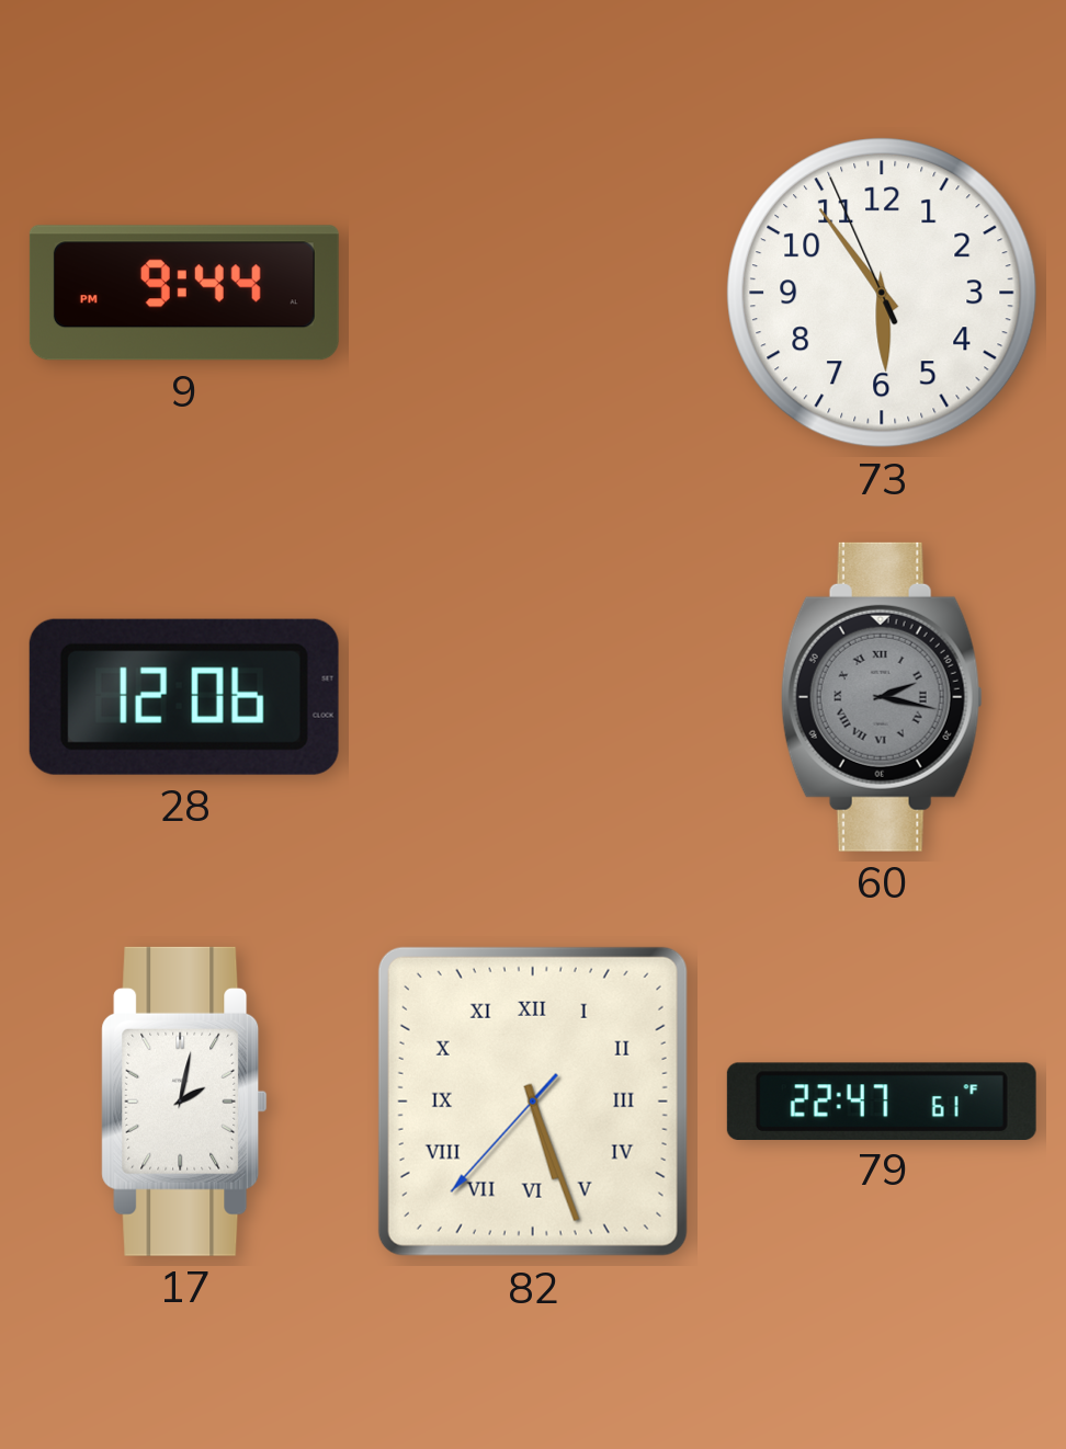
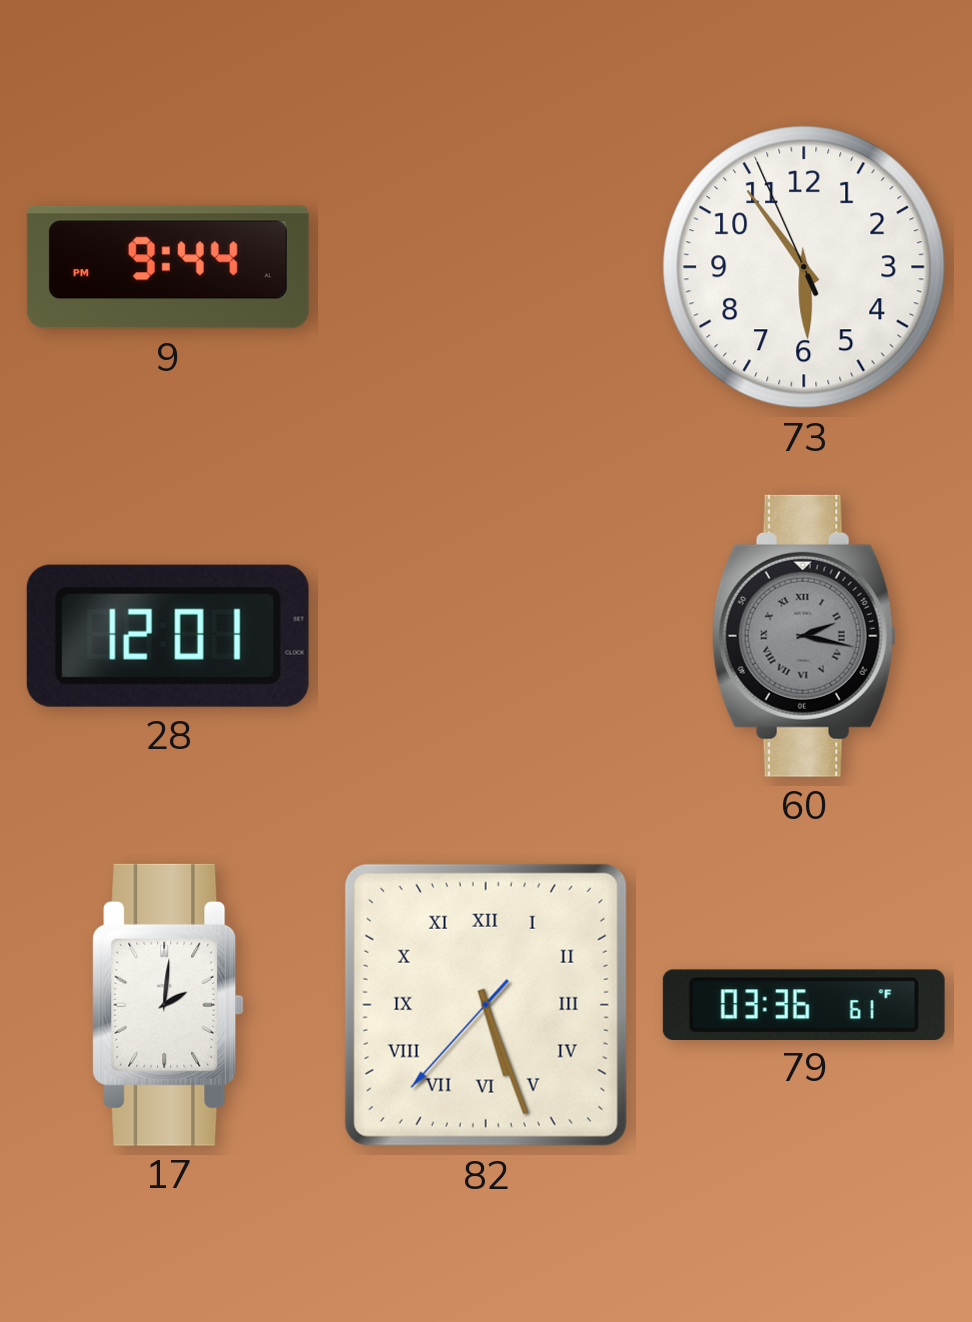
28: 12:06 -> 12:01
17: 2:02 -> 2:01
79: 22:47 -> 03:36
